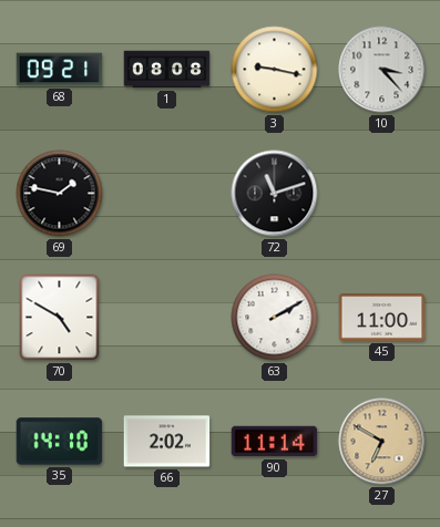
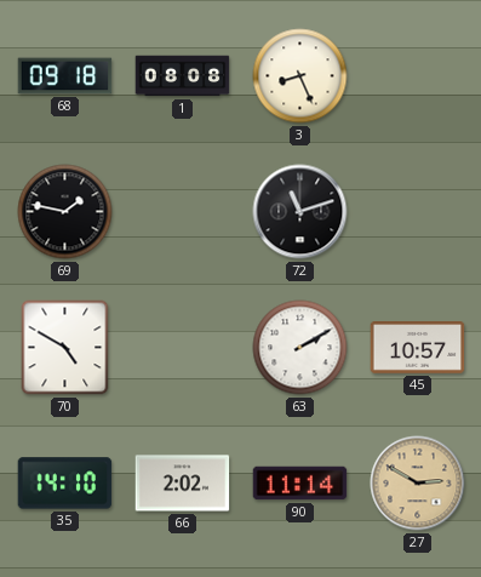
68: 09:21 -> 09:18
3: 9:17 -> 8:26
10: 3:23 -> none
45: 11:00 -> 10:57
27: 6:50 -> 2:50
